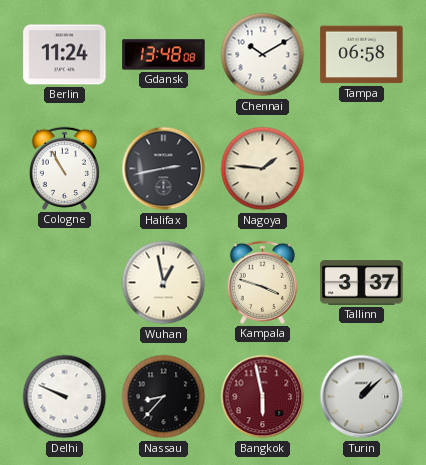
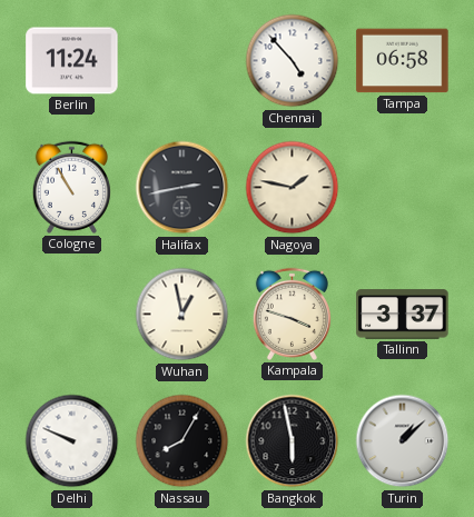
Gdansk: 13:48 -> none
Chennai: 10:10 -> 4:53
Nagoya: 1:46 -> 1:47
Nassau: 8:37 -> 8:05
Bangkok dial: burgundy -> black
